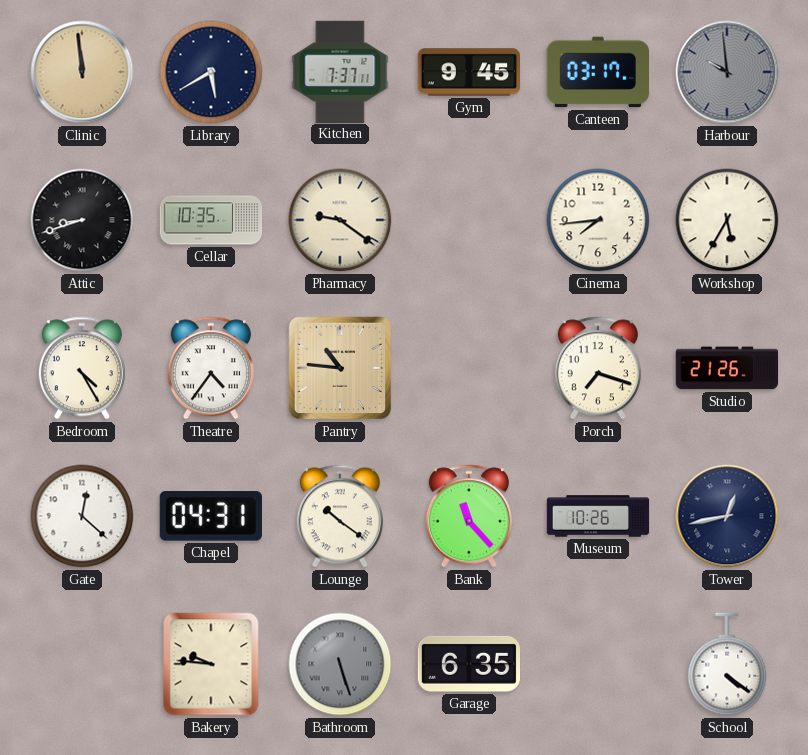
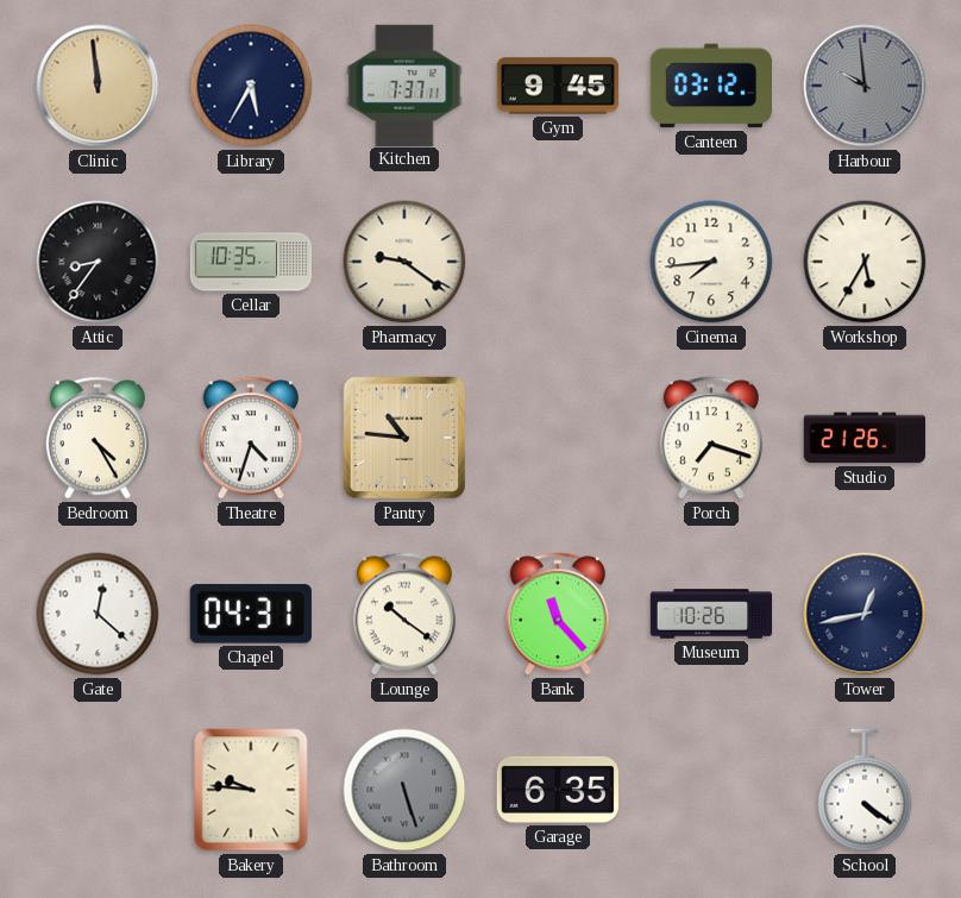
Library: 5:40 -> 5:35
Canteen: 03:17 -> 03:12
Attic: 8:42 -> 8:36
Theatre: 4:36 -> 4:33
